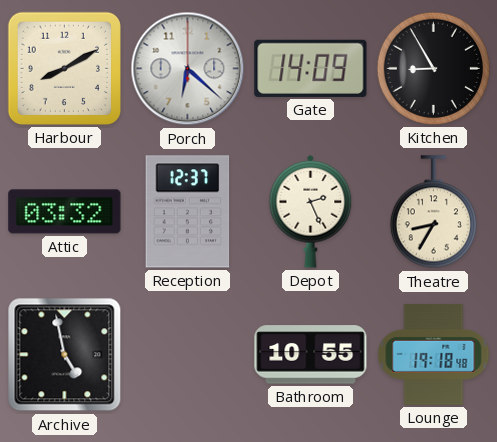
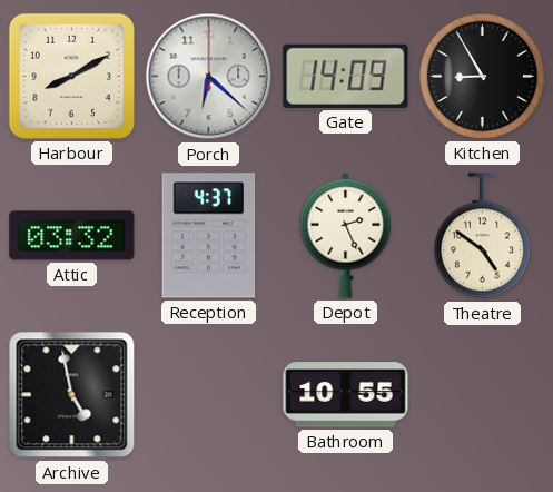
Reception: 12:37 -> 4:37
Theatre: 8:35 -> 4:51
Lounge: 19:18 -> none
